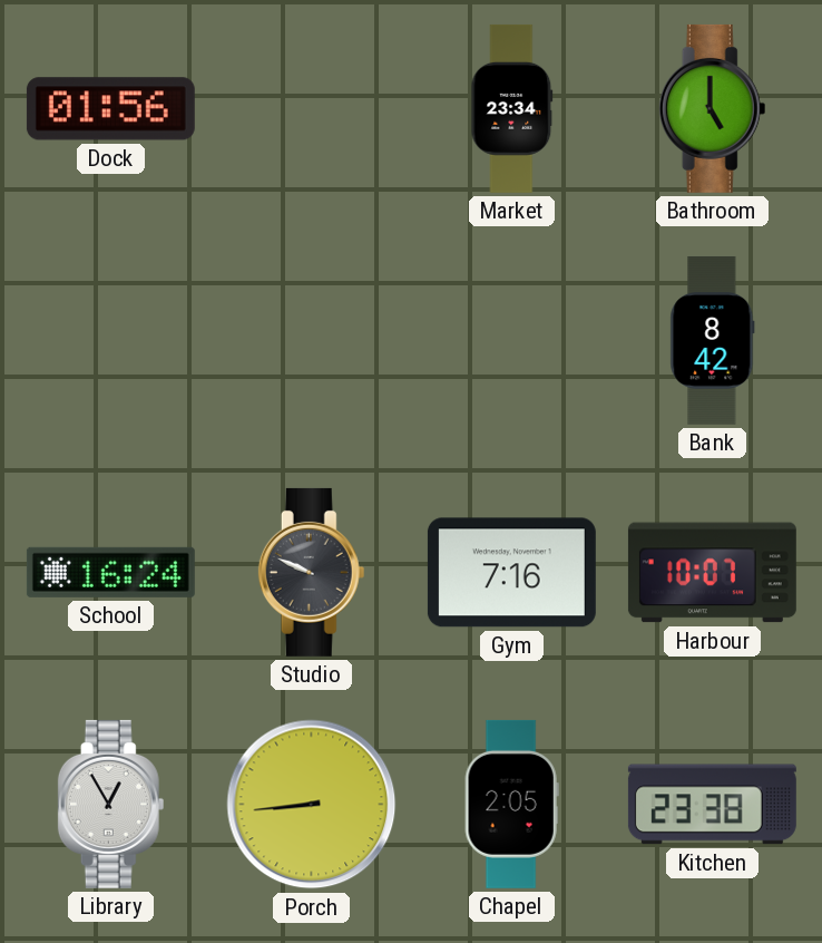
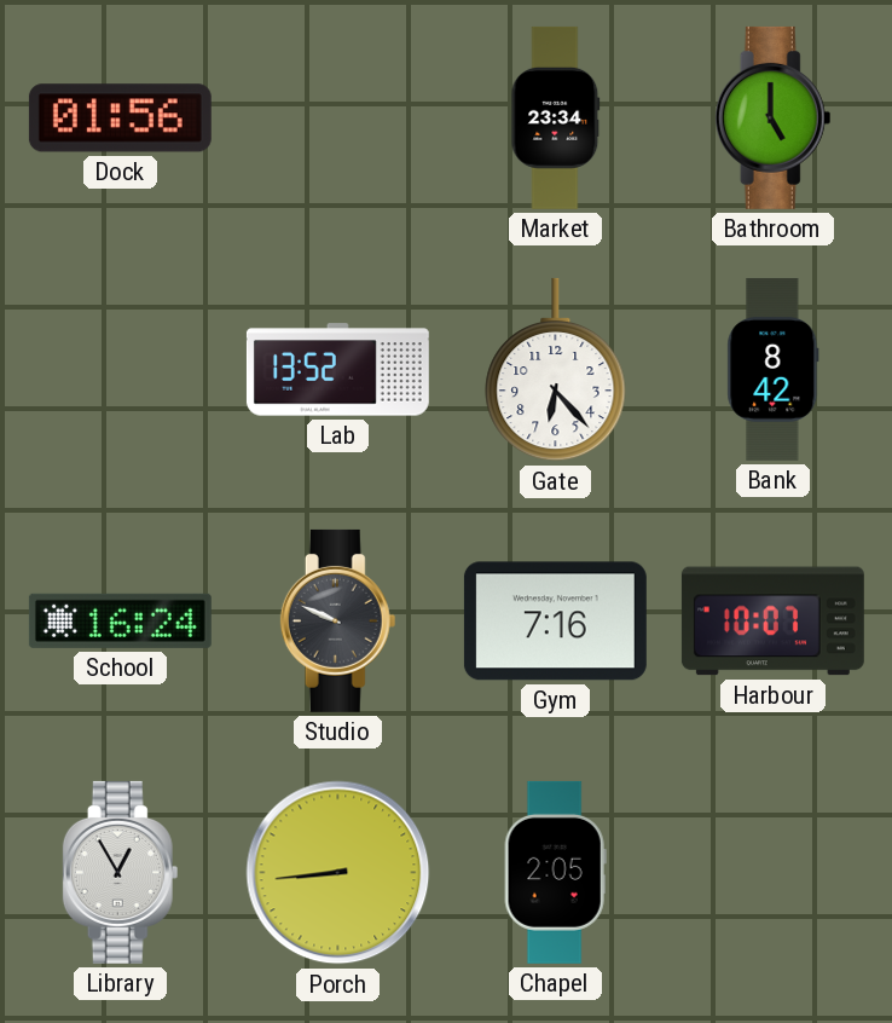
Lab: none -> 13:52
Gate: none -> 6:23
Kitchen: 23:38 -> none
